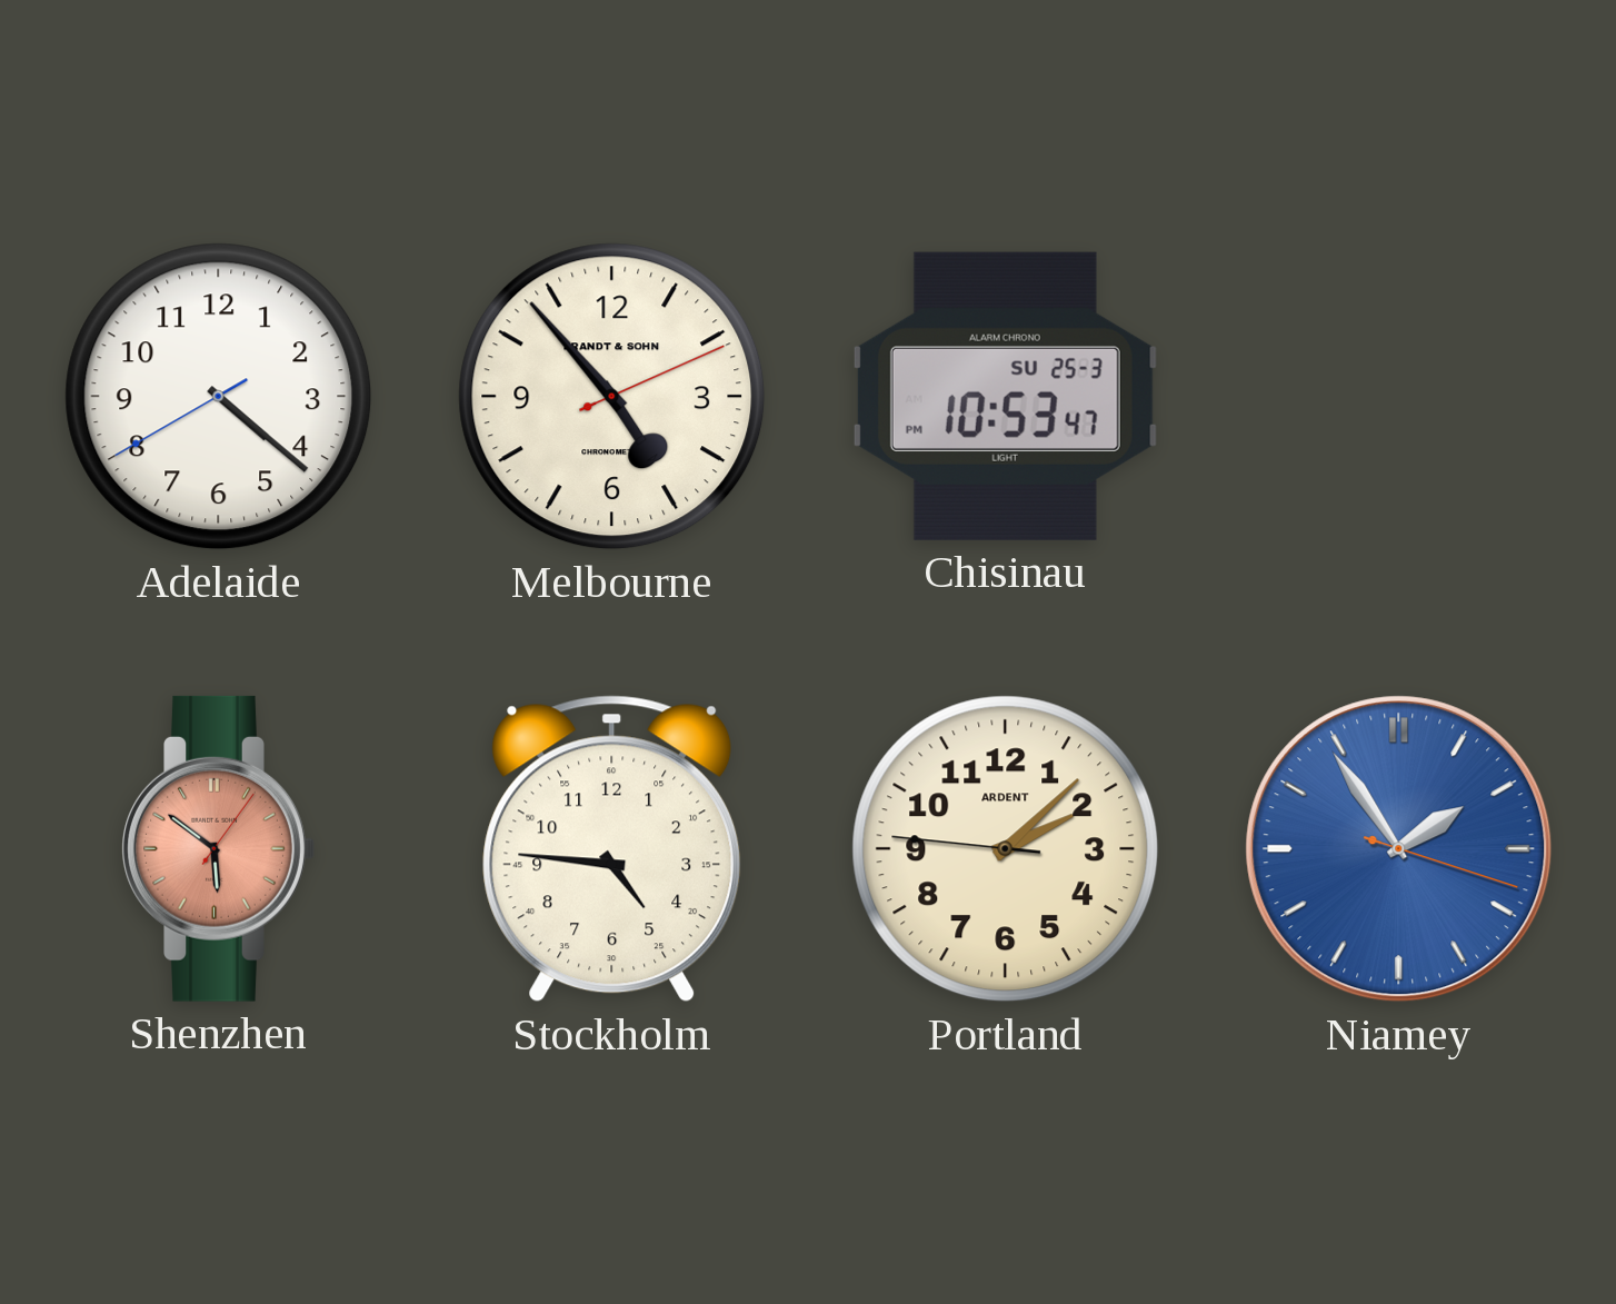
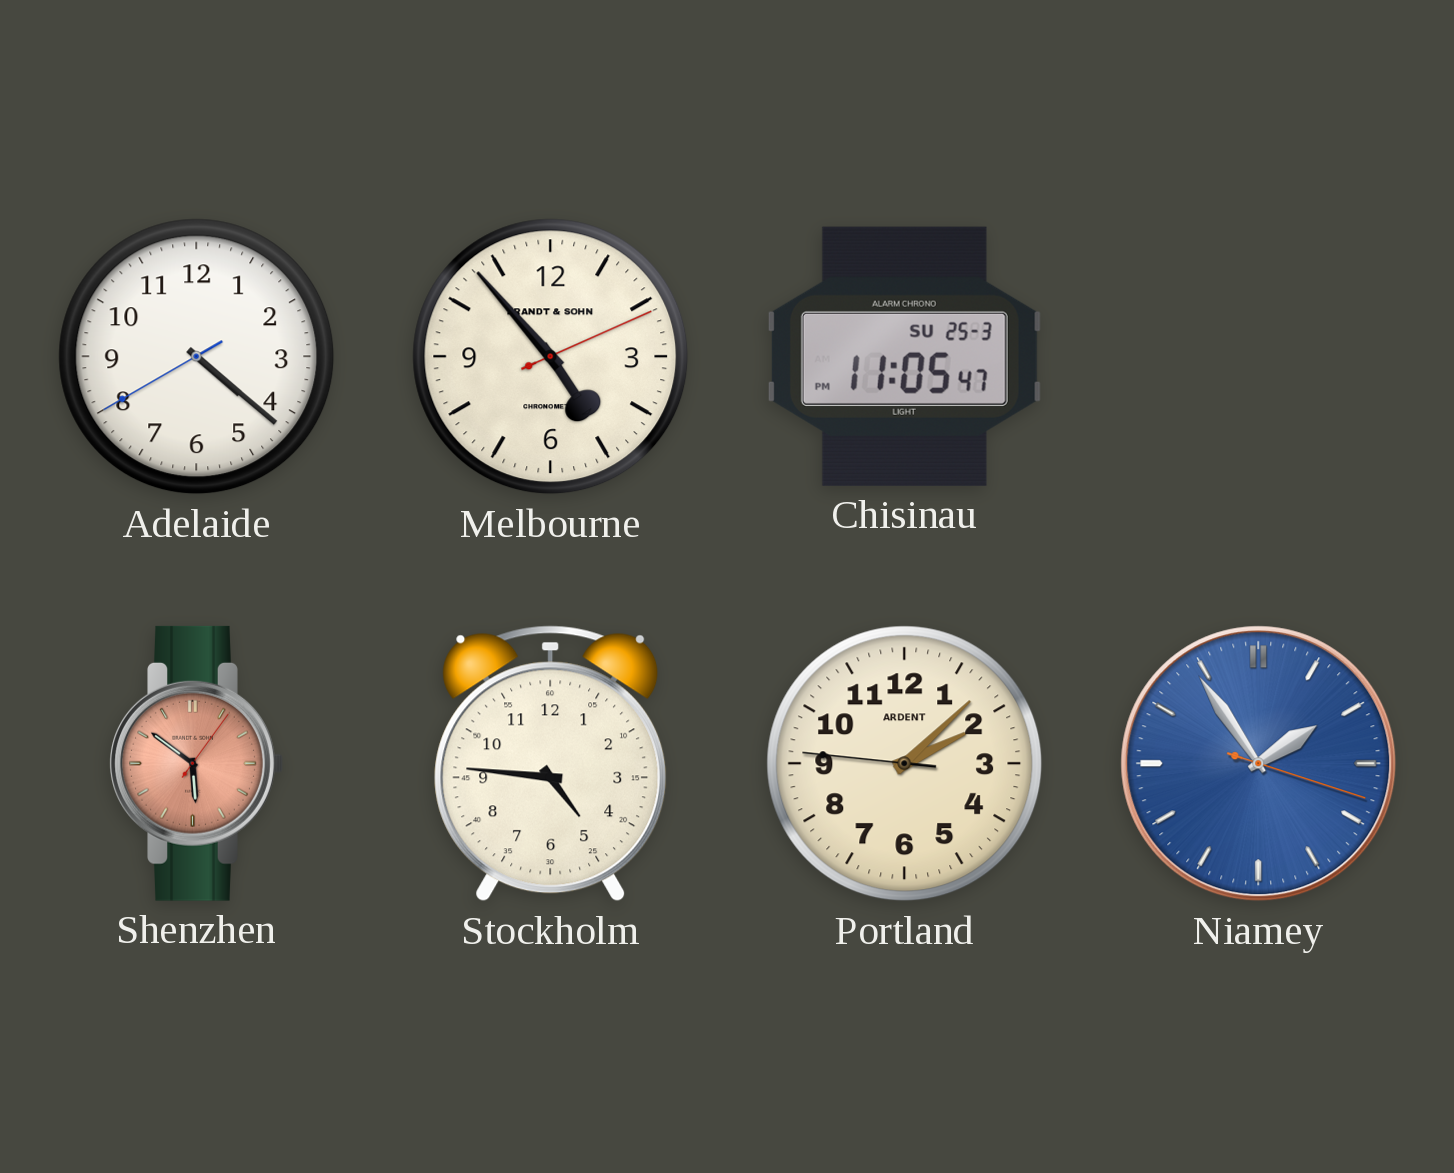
Chisinau: 10:53 -> 11:05
